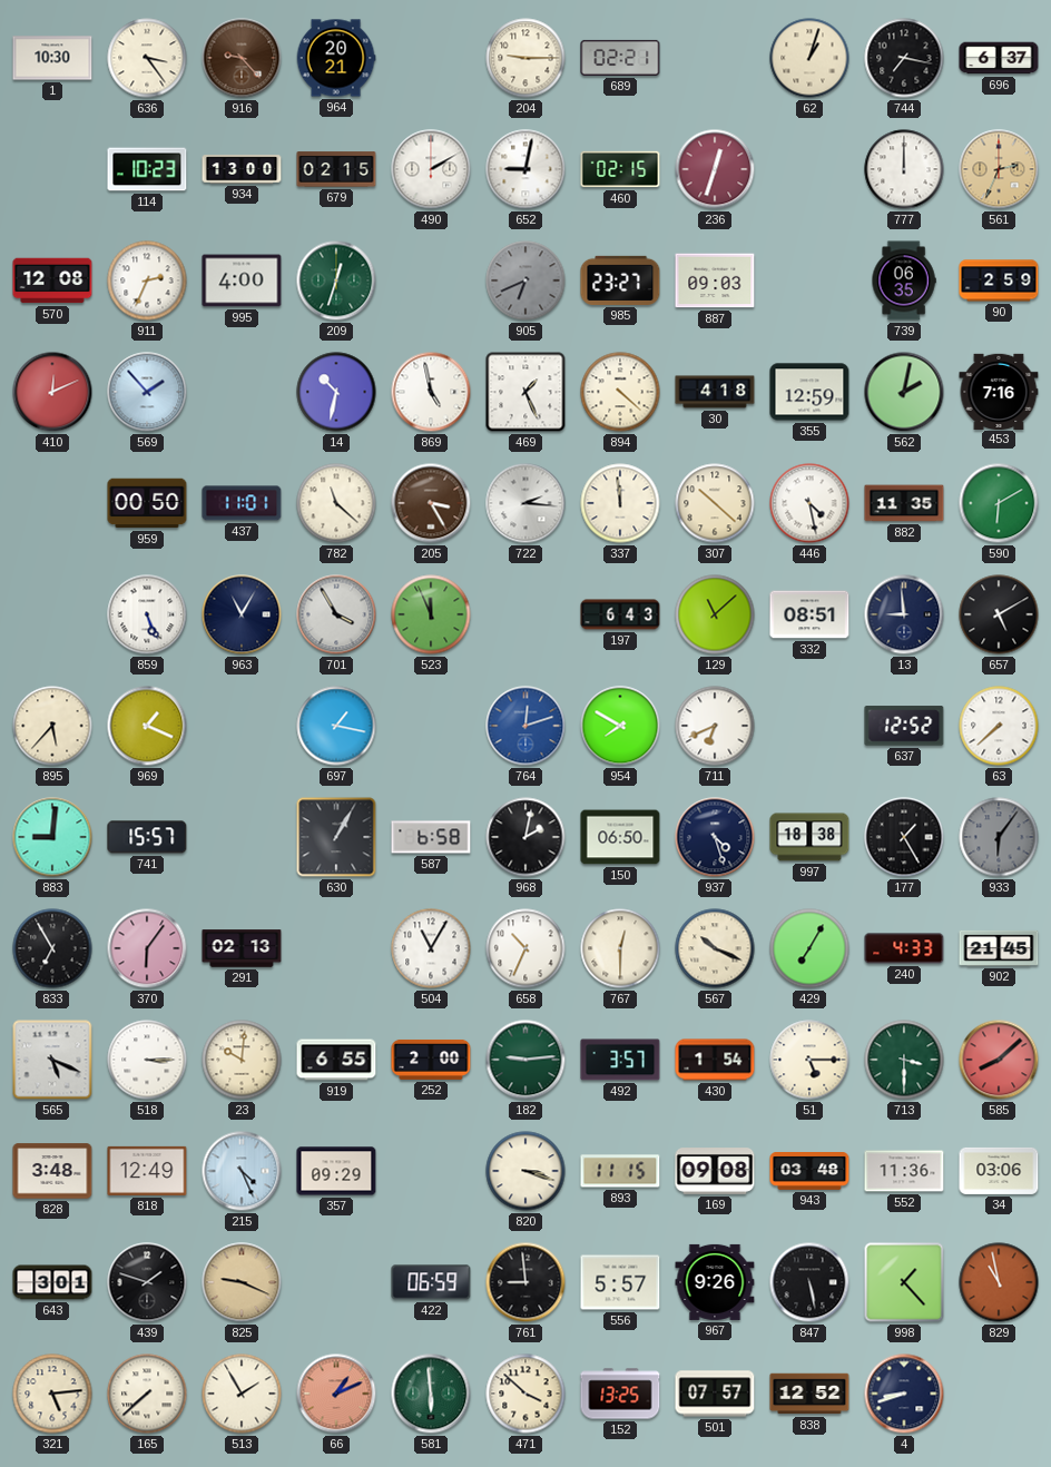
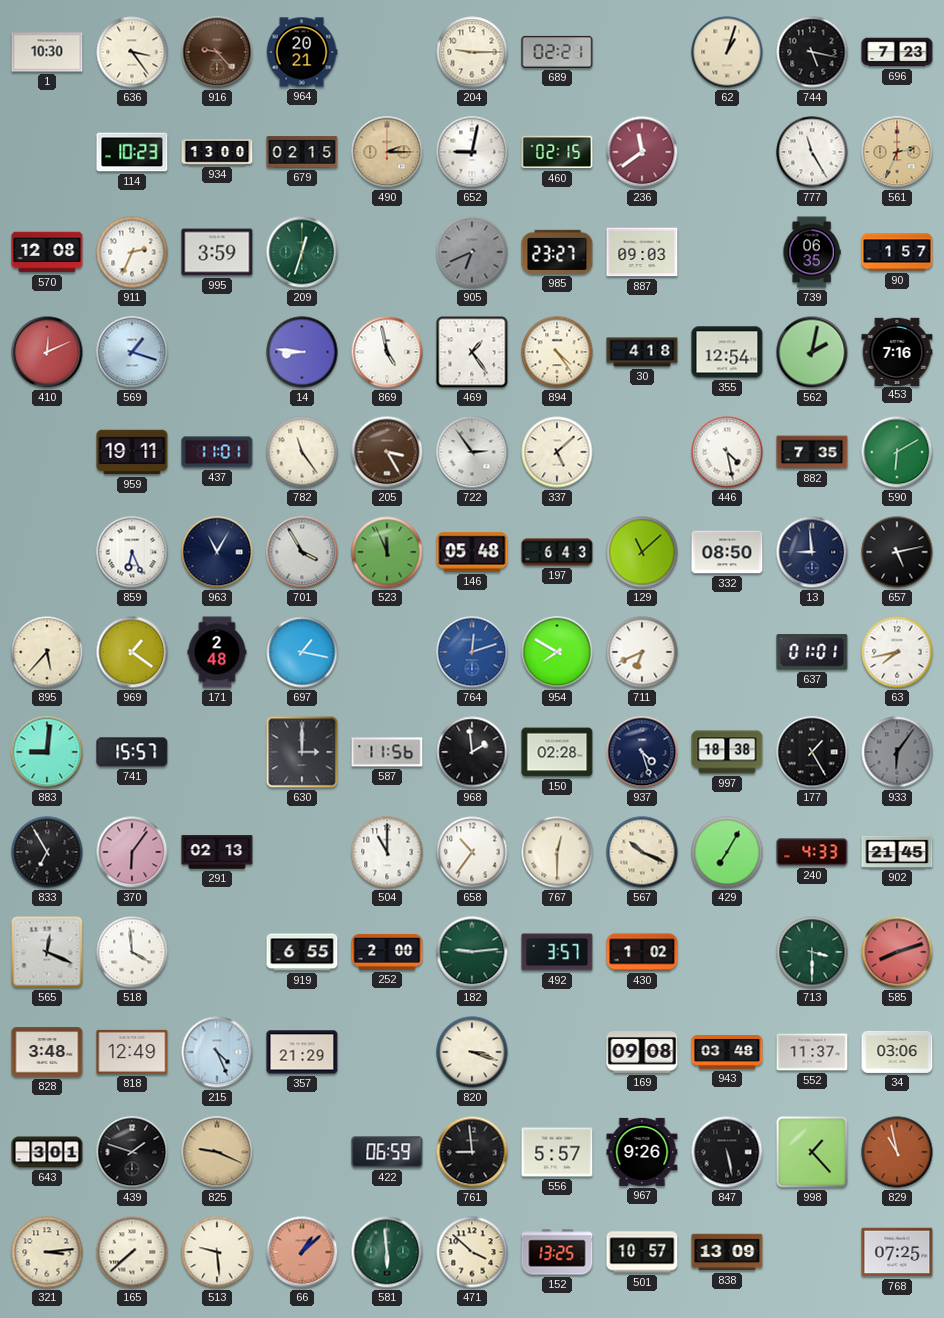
744: 7:17 -> 5:17
696: 6:37 -> 7:23
490: 2:10 -> 2:15
490 dial: white -> champagne
236: 12:33 -> 11:39
777: 12:00 -> 11:25
995: 4:00 -> 3:59
90: 2:59 -> 1:57
569: 1:53 -> 1:18
14: 10:32 -> 8:46
469: 1:26 -> 1:24
894: 4:22 -> 4:24
355: 12:59 -> 12:54
959: 00:50 -> 19:11
782: 11:22 -> 11:24
722: 2:16 -> 2:54
337: 11:59 -> 5:08
307: 10:22 -> none
882: 11:35 -> 7:35
859: 5:26 -> 6:26
146: none -> 05:48
332: 08:51 -> 08:50
657: 5:10 -> 5:13
969: 1:19 -> 1:21
171: none -> 2:48
637: 12:52 -> 01:01
63: 7:38 -> 7:43
630: 1:05 -> 3:00
587: 6:58 -> 11:56
968: 2:02 -> 1:59
150: 06:50 -> 02:28
504: 11:05 -> 11:00
658: 10:34 -> 10:36
565: 5:19 -> 12:19
518: 3:15 -> 3:59
23: 10:01 -> none
430: 1:54 -> 1:02
51: 5:15 -> none
585: 8:08 -> 8:12
357: 09:29 -> 21:29
893: 11:15 -> none
552: 11:36 -> 11:37
321: 5:14 -> 3:14
513: 1:55 -> 9:29
66: 1:11 -> 1:08
501: 07:57 -> 10:57
838: 12:52 -> 13:09
4: 8:42 -> none
768: none -> 07:25
